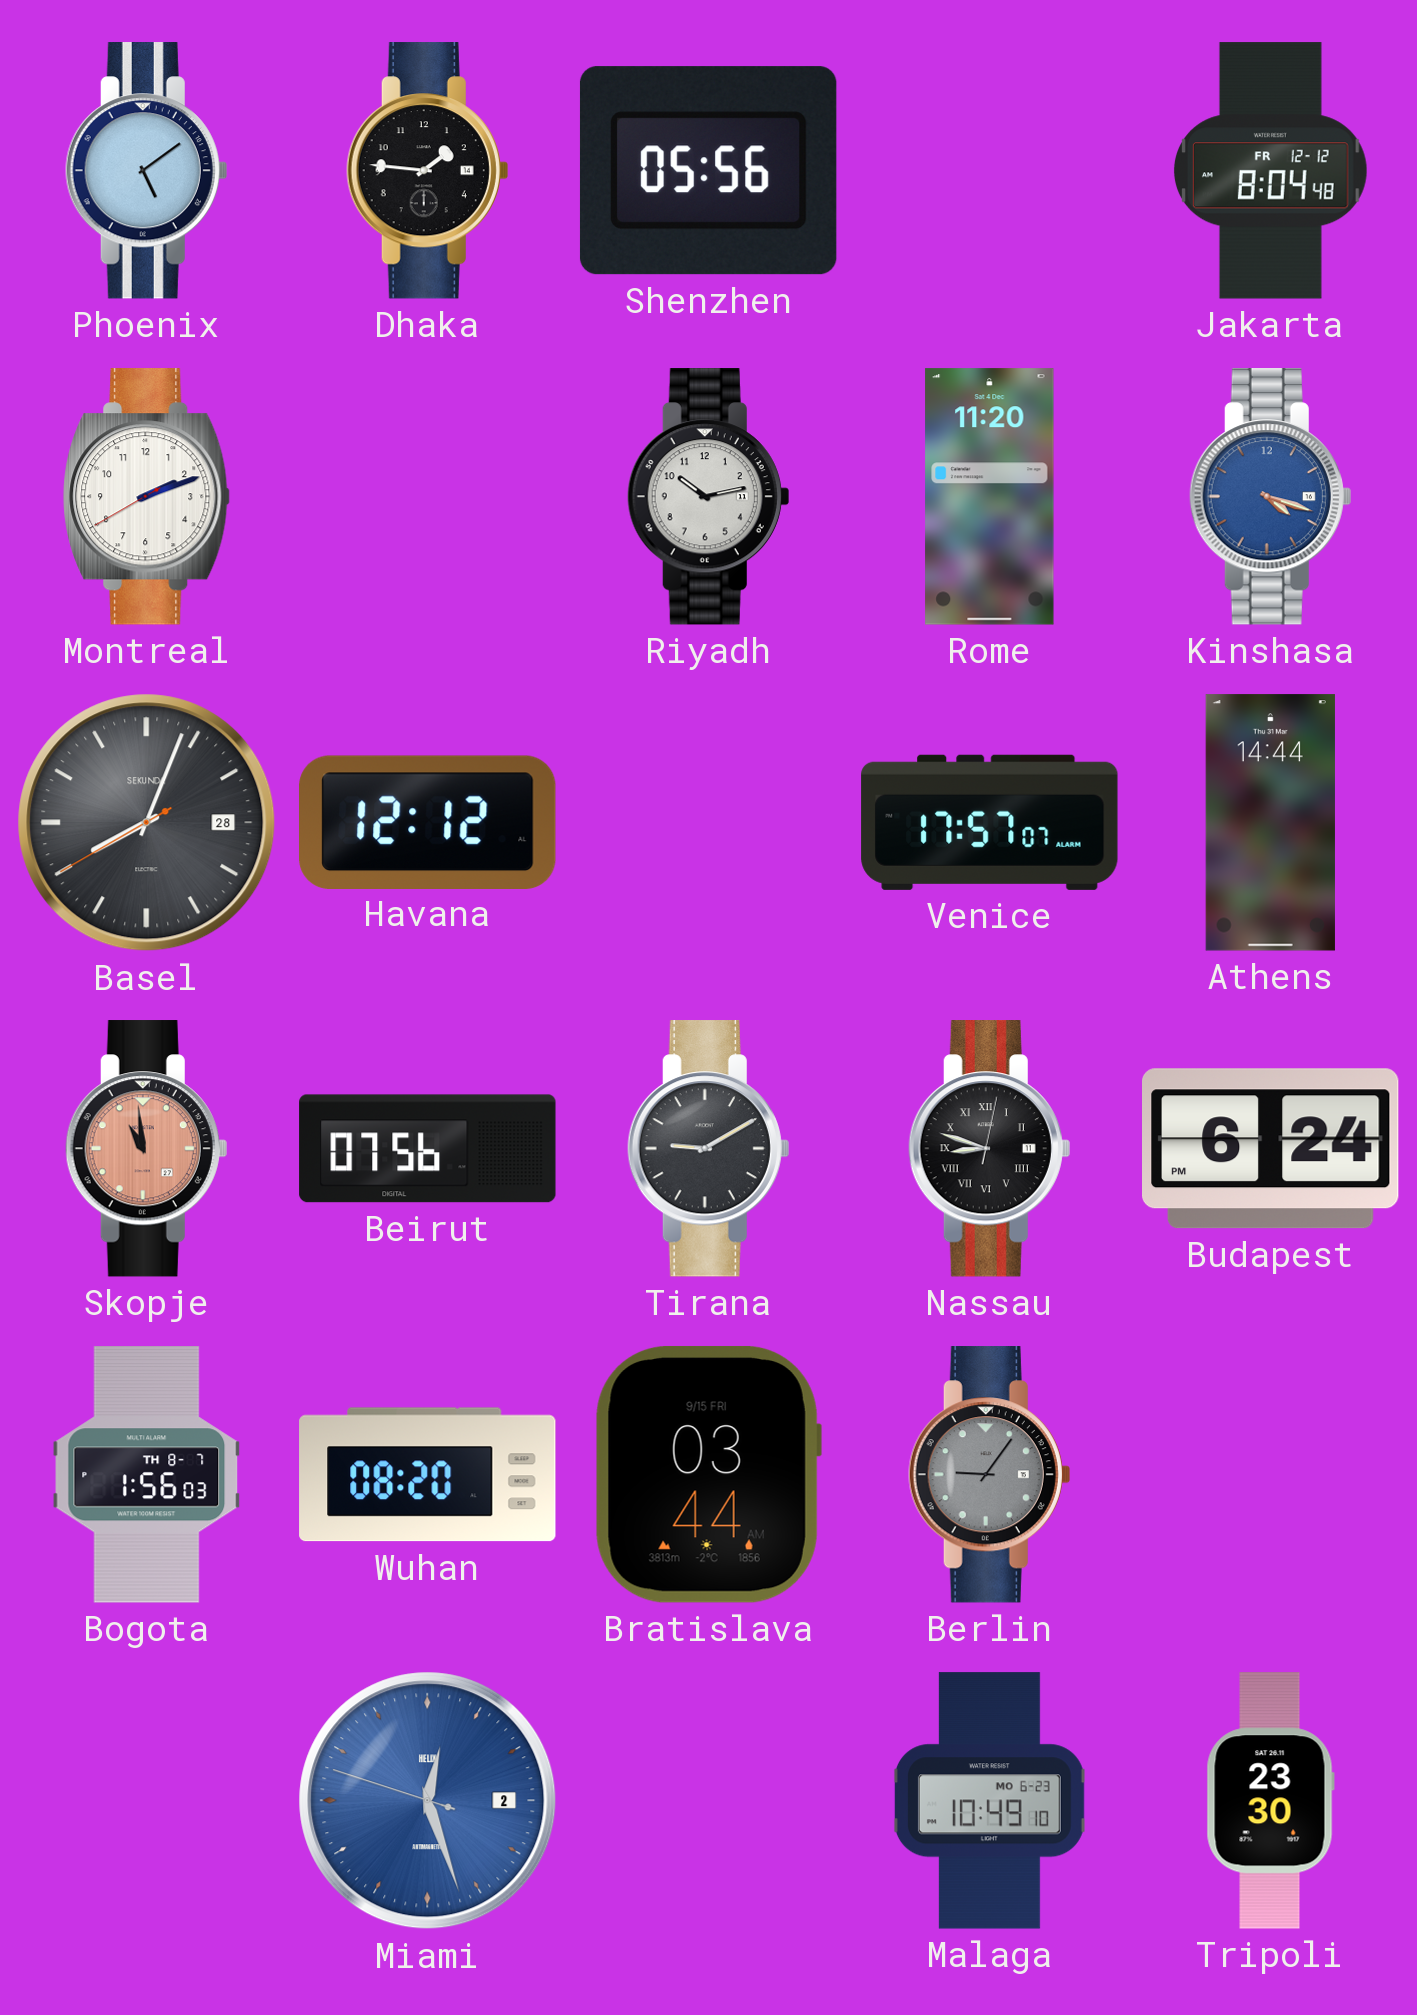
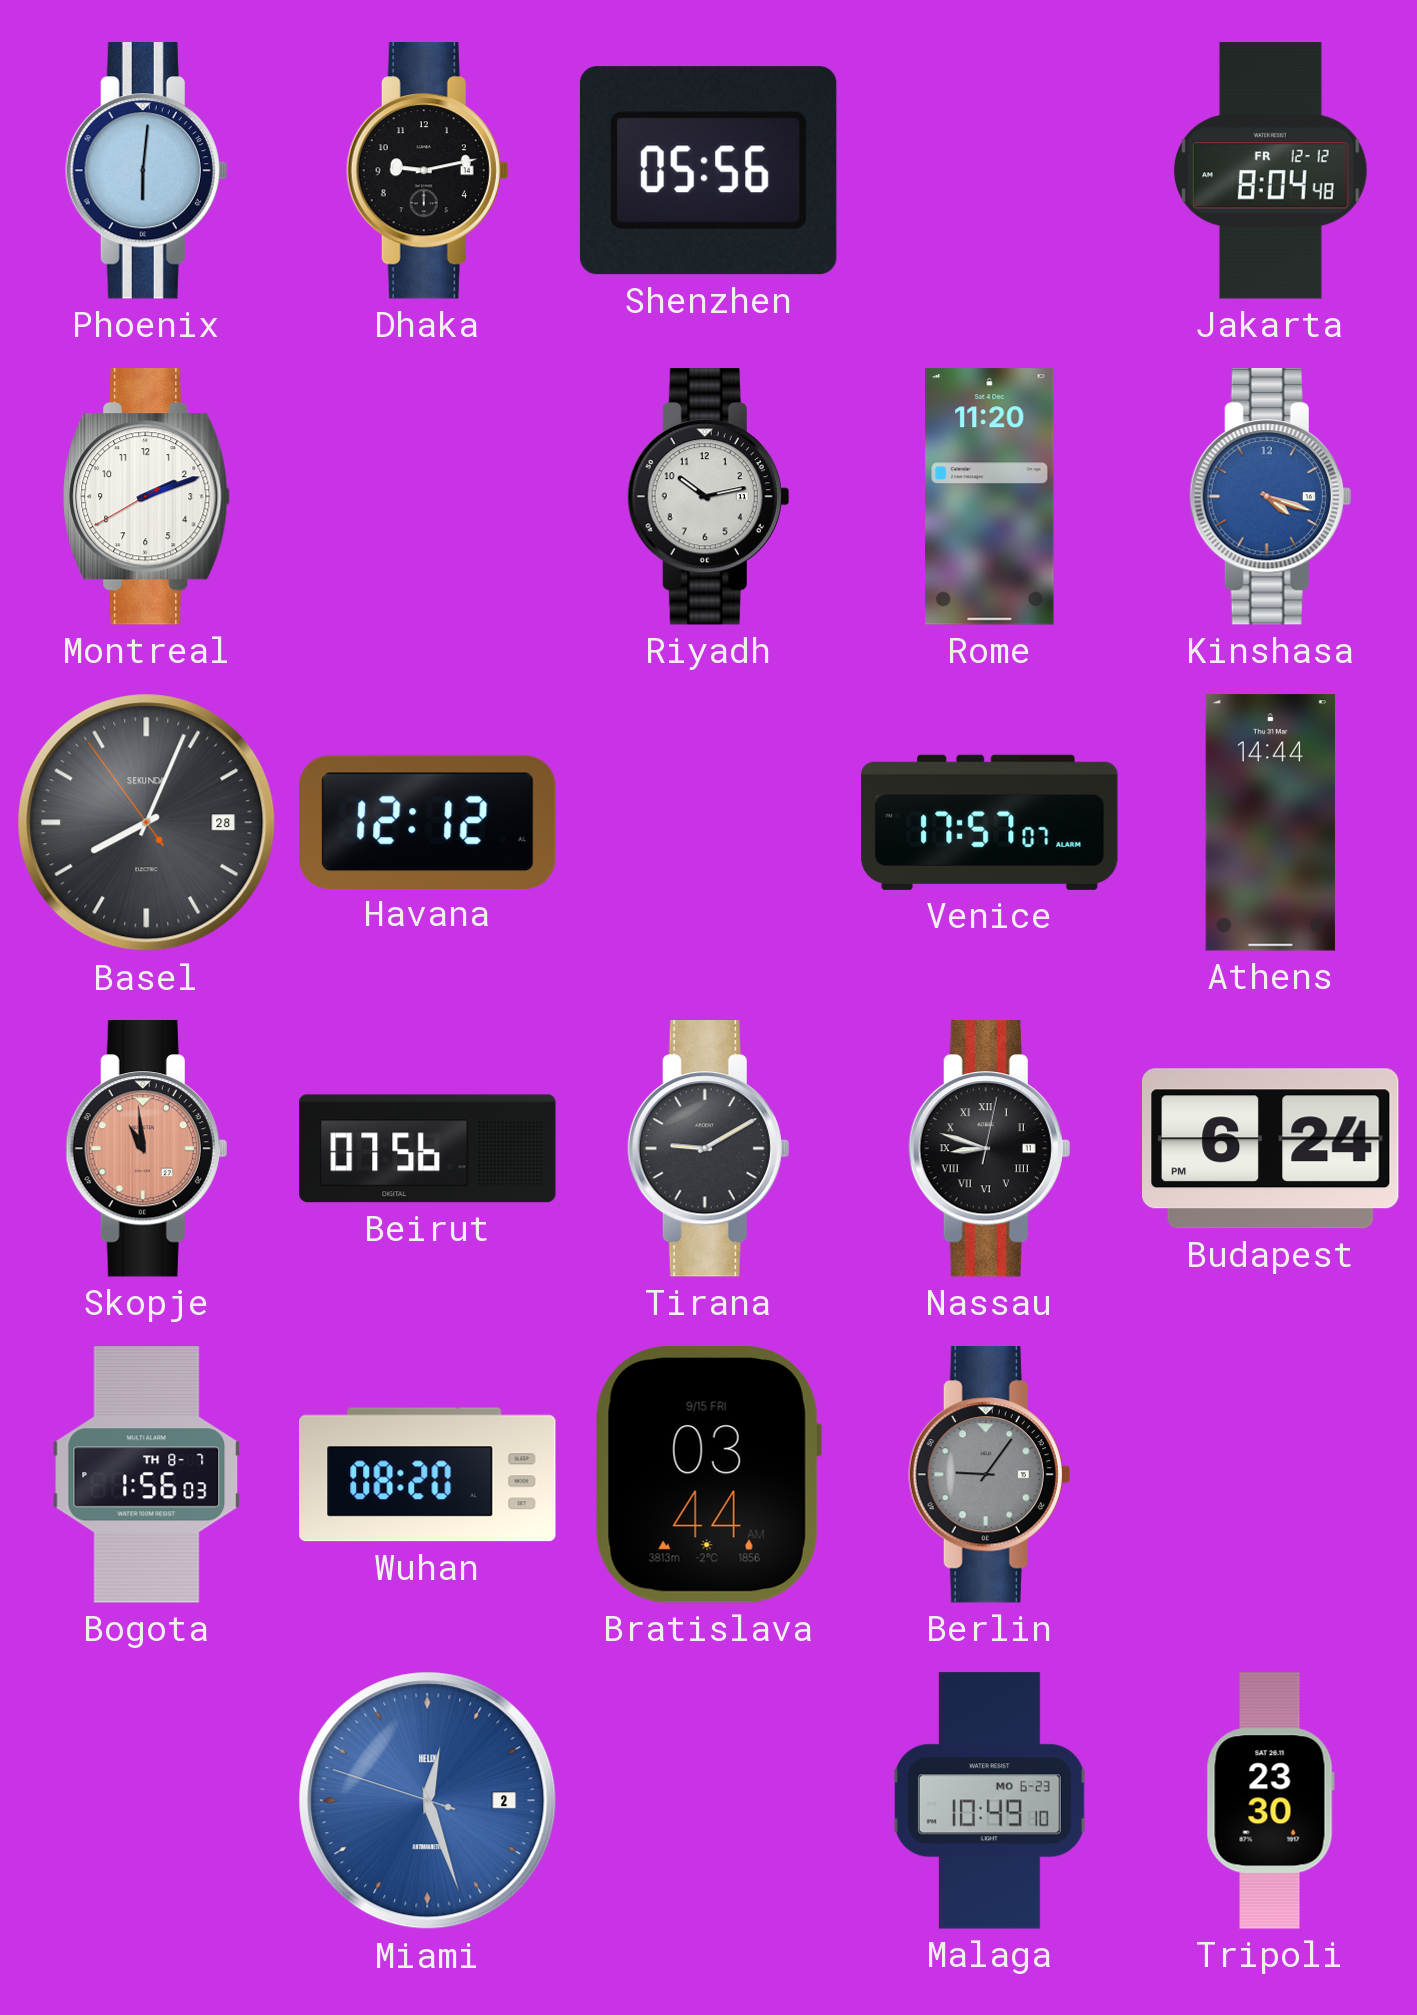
Phoenix: 5:09 -> 6:01
Dhaka: 1:46 -> 9:13
Basel: 8:03:40 -> 8:03:54
